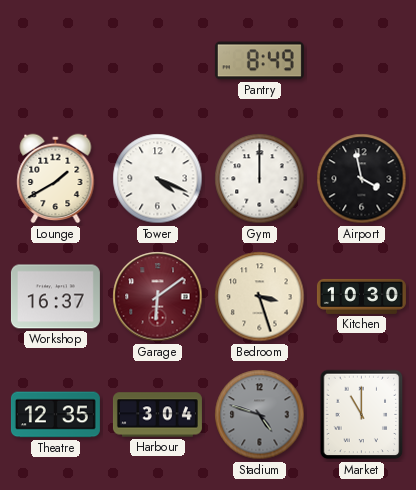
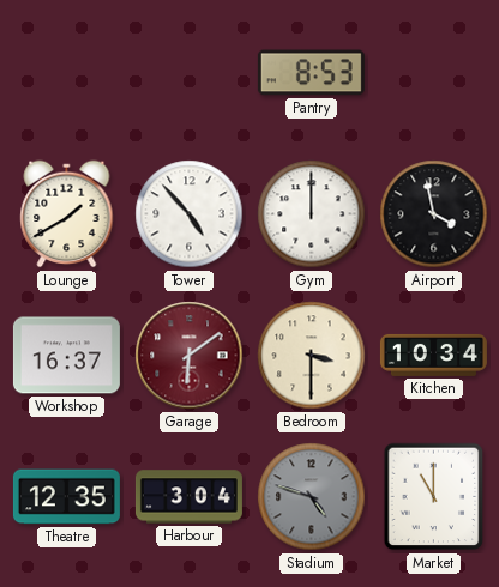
Pantry: 8:49 -> 8:53
Tower: 4:19 -> 4:53
Bedroom: 3:27 -> 3:30
Kitchen: 10:30 -> 10:34
